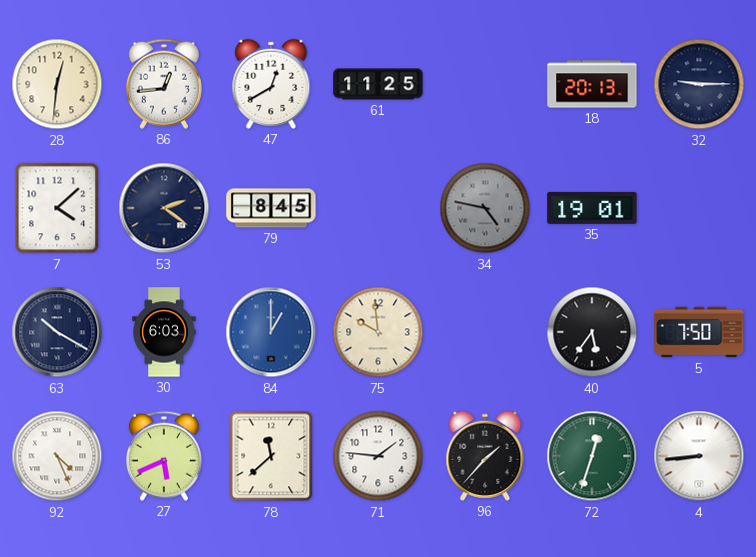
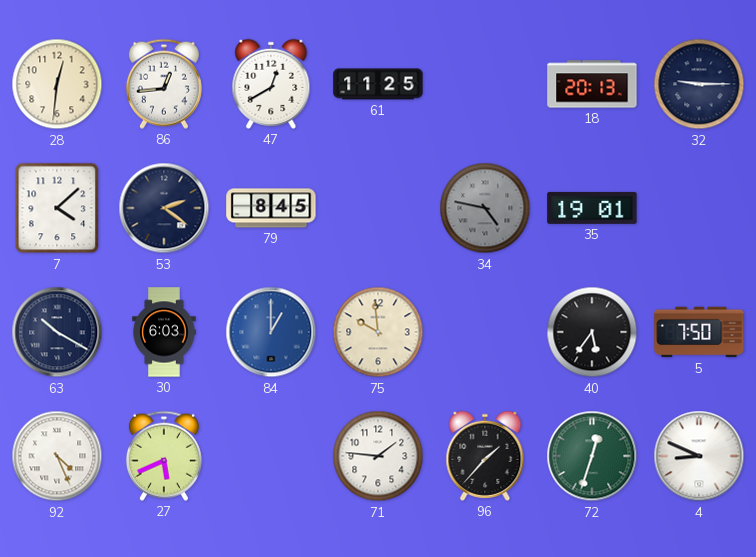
78: 11:38 -> none
4: 8:44 -> 8:49
